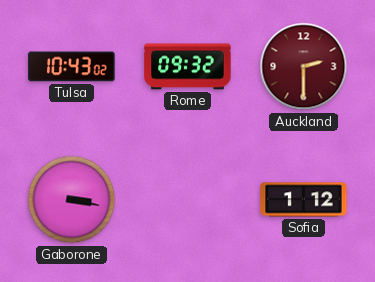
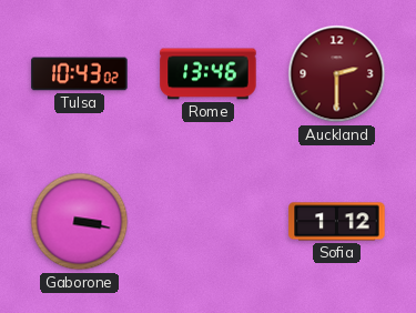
Rome: 09:32 -> 13:46
